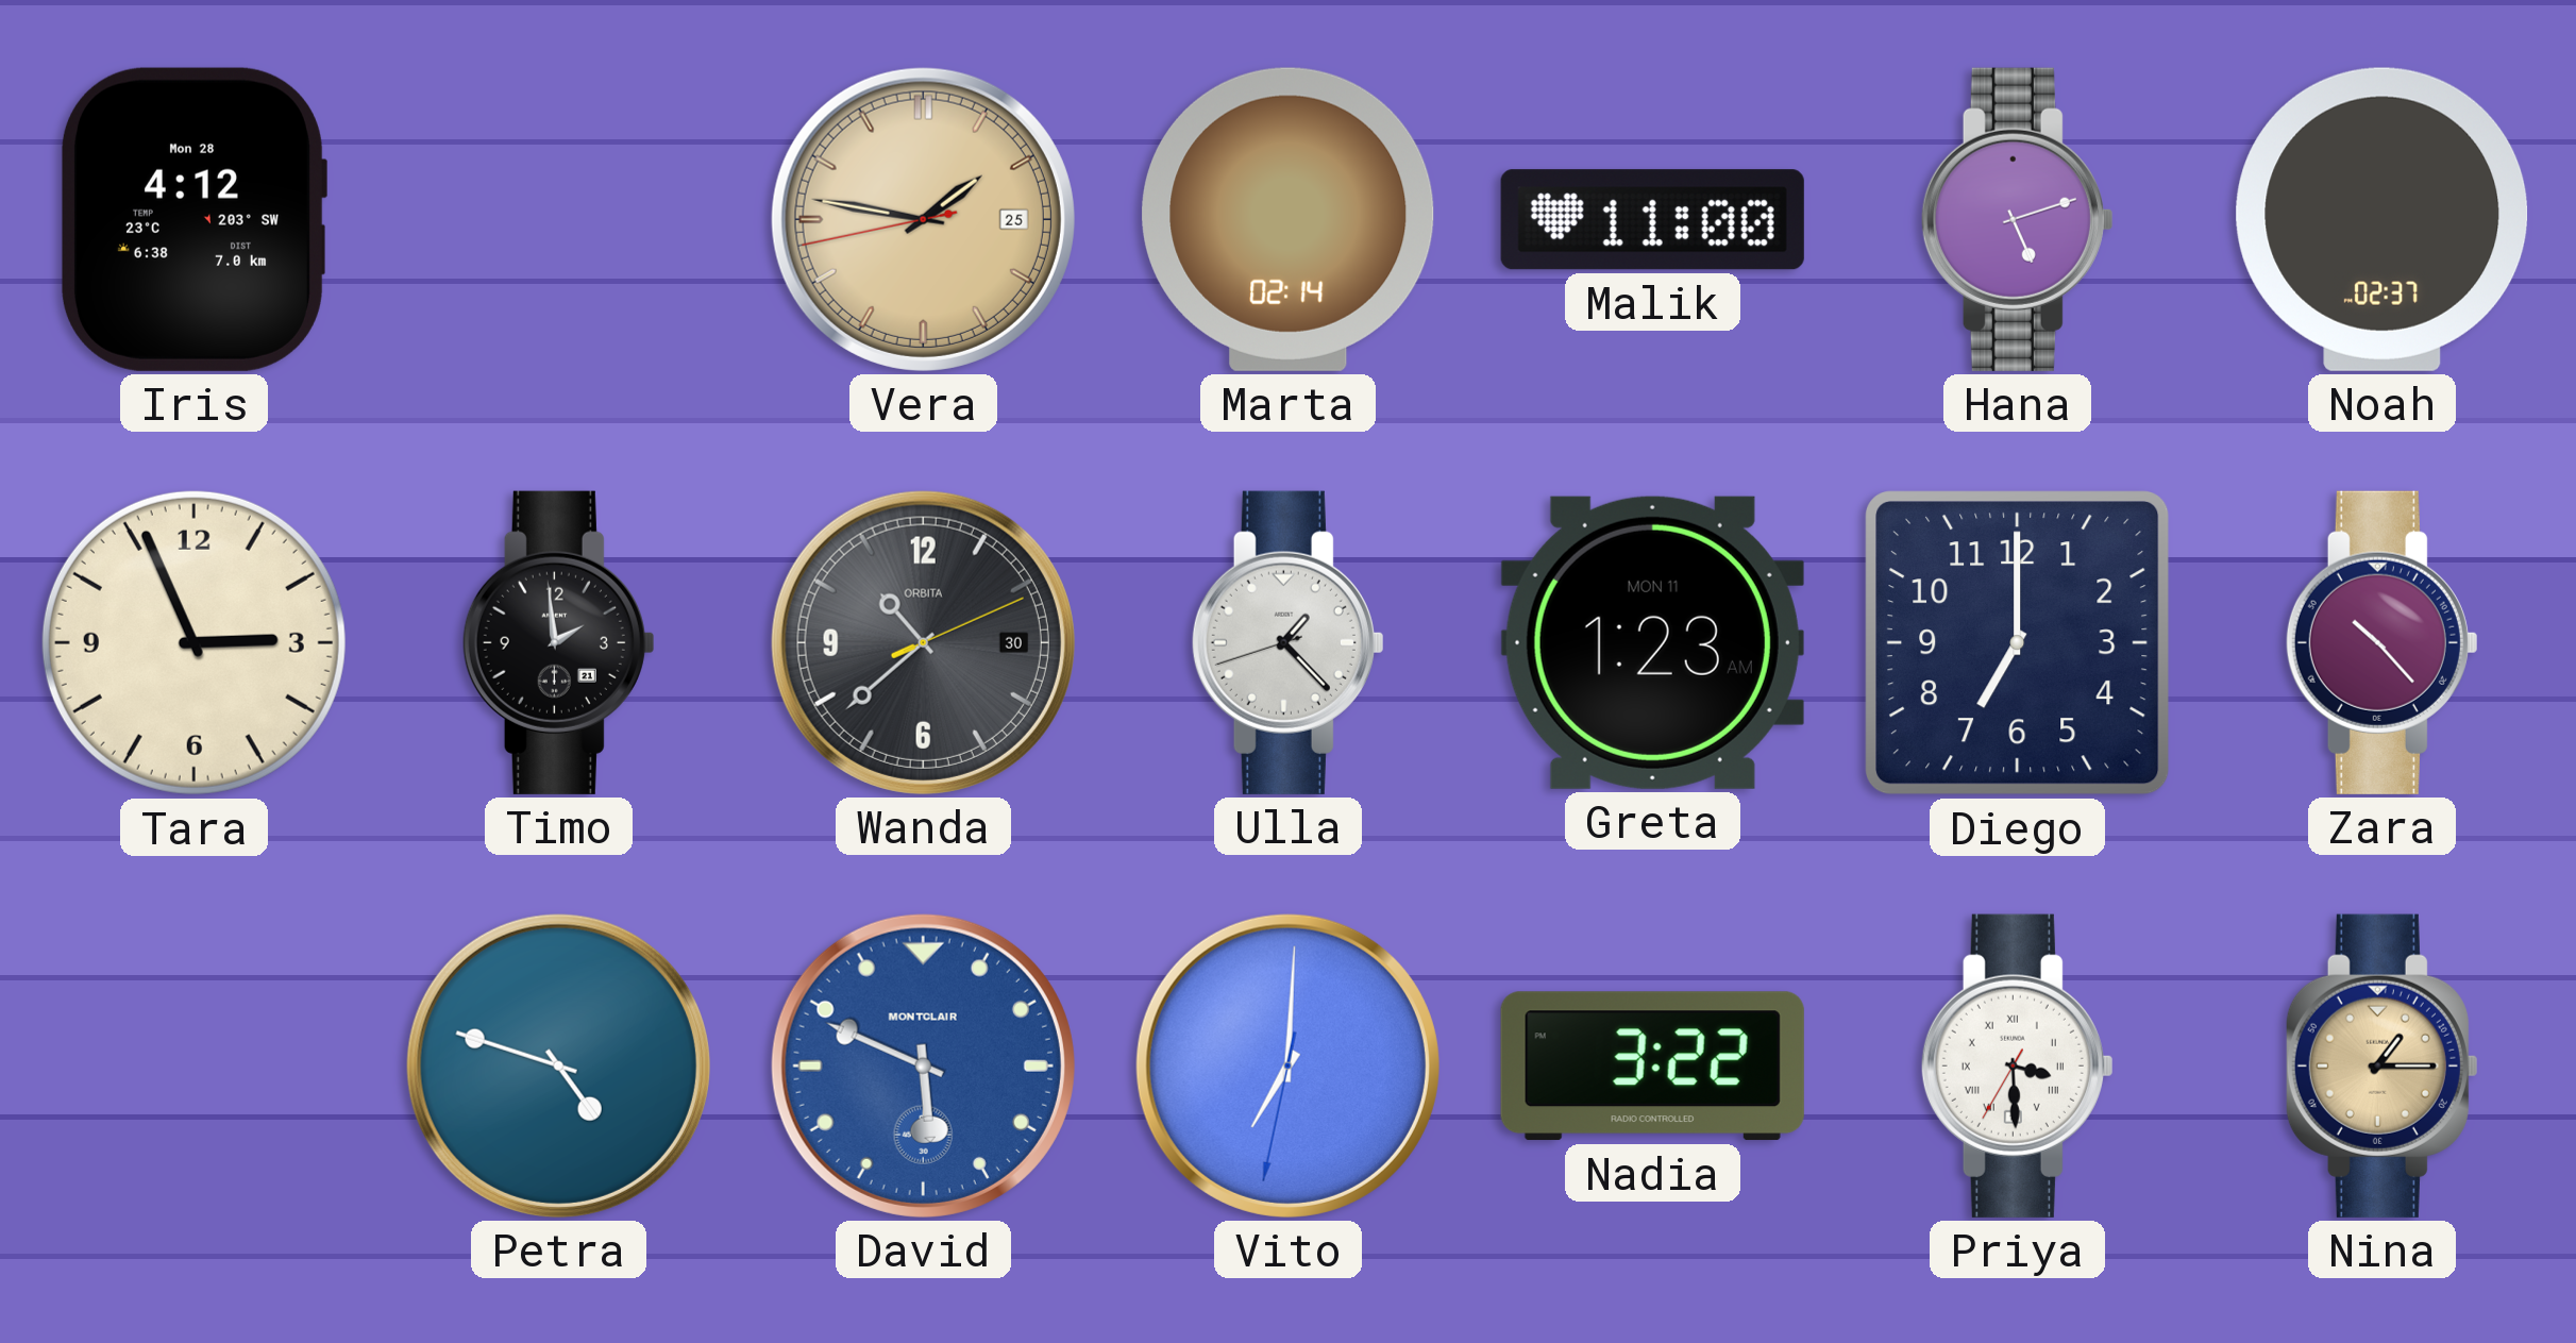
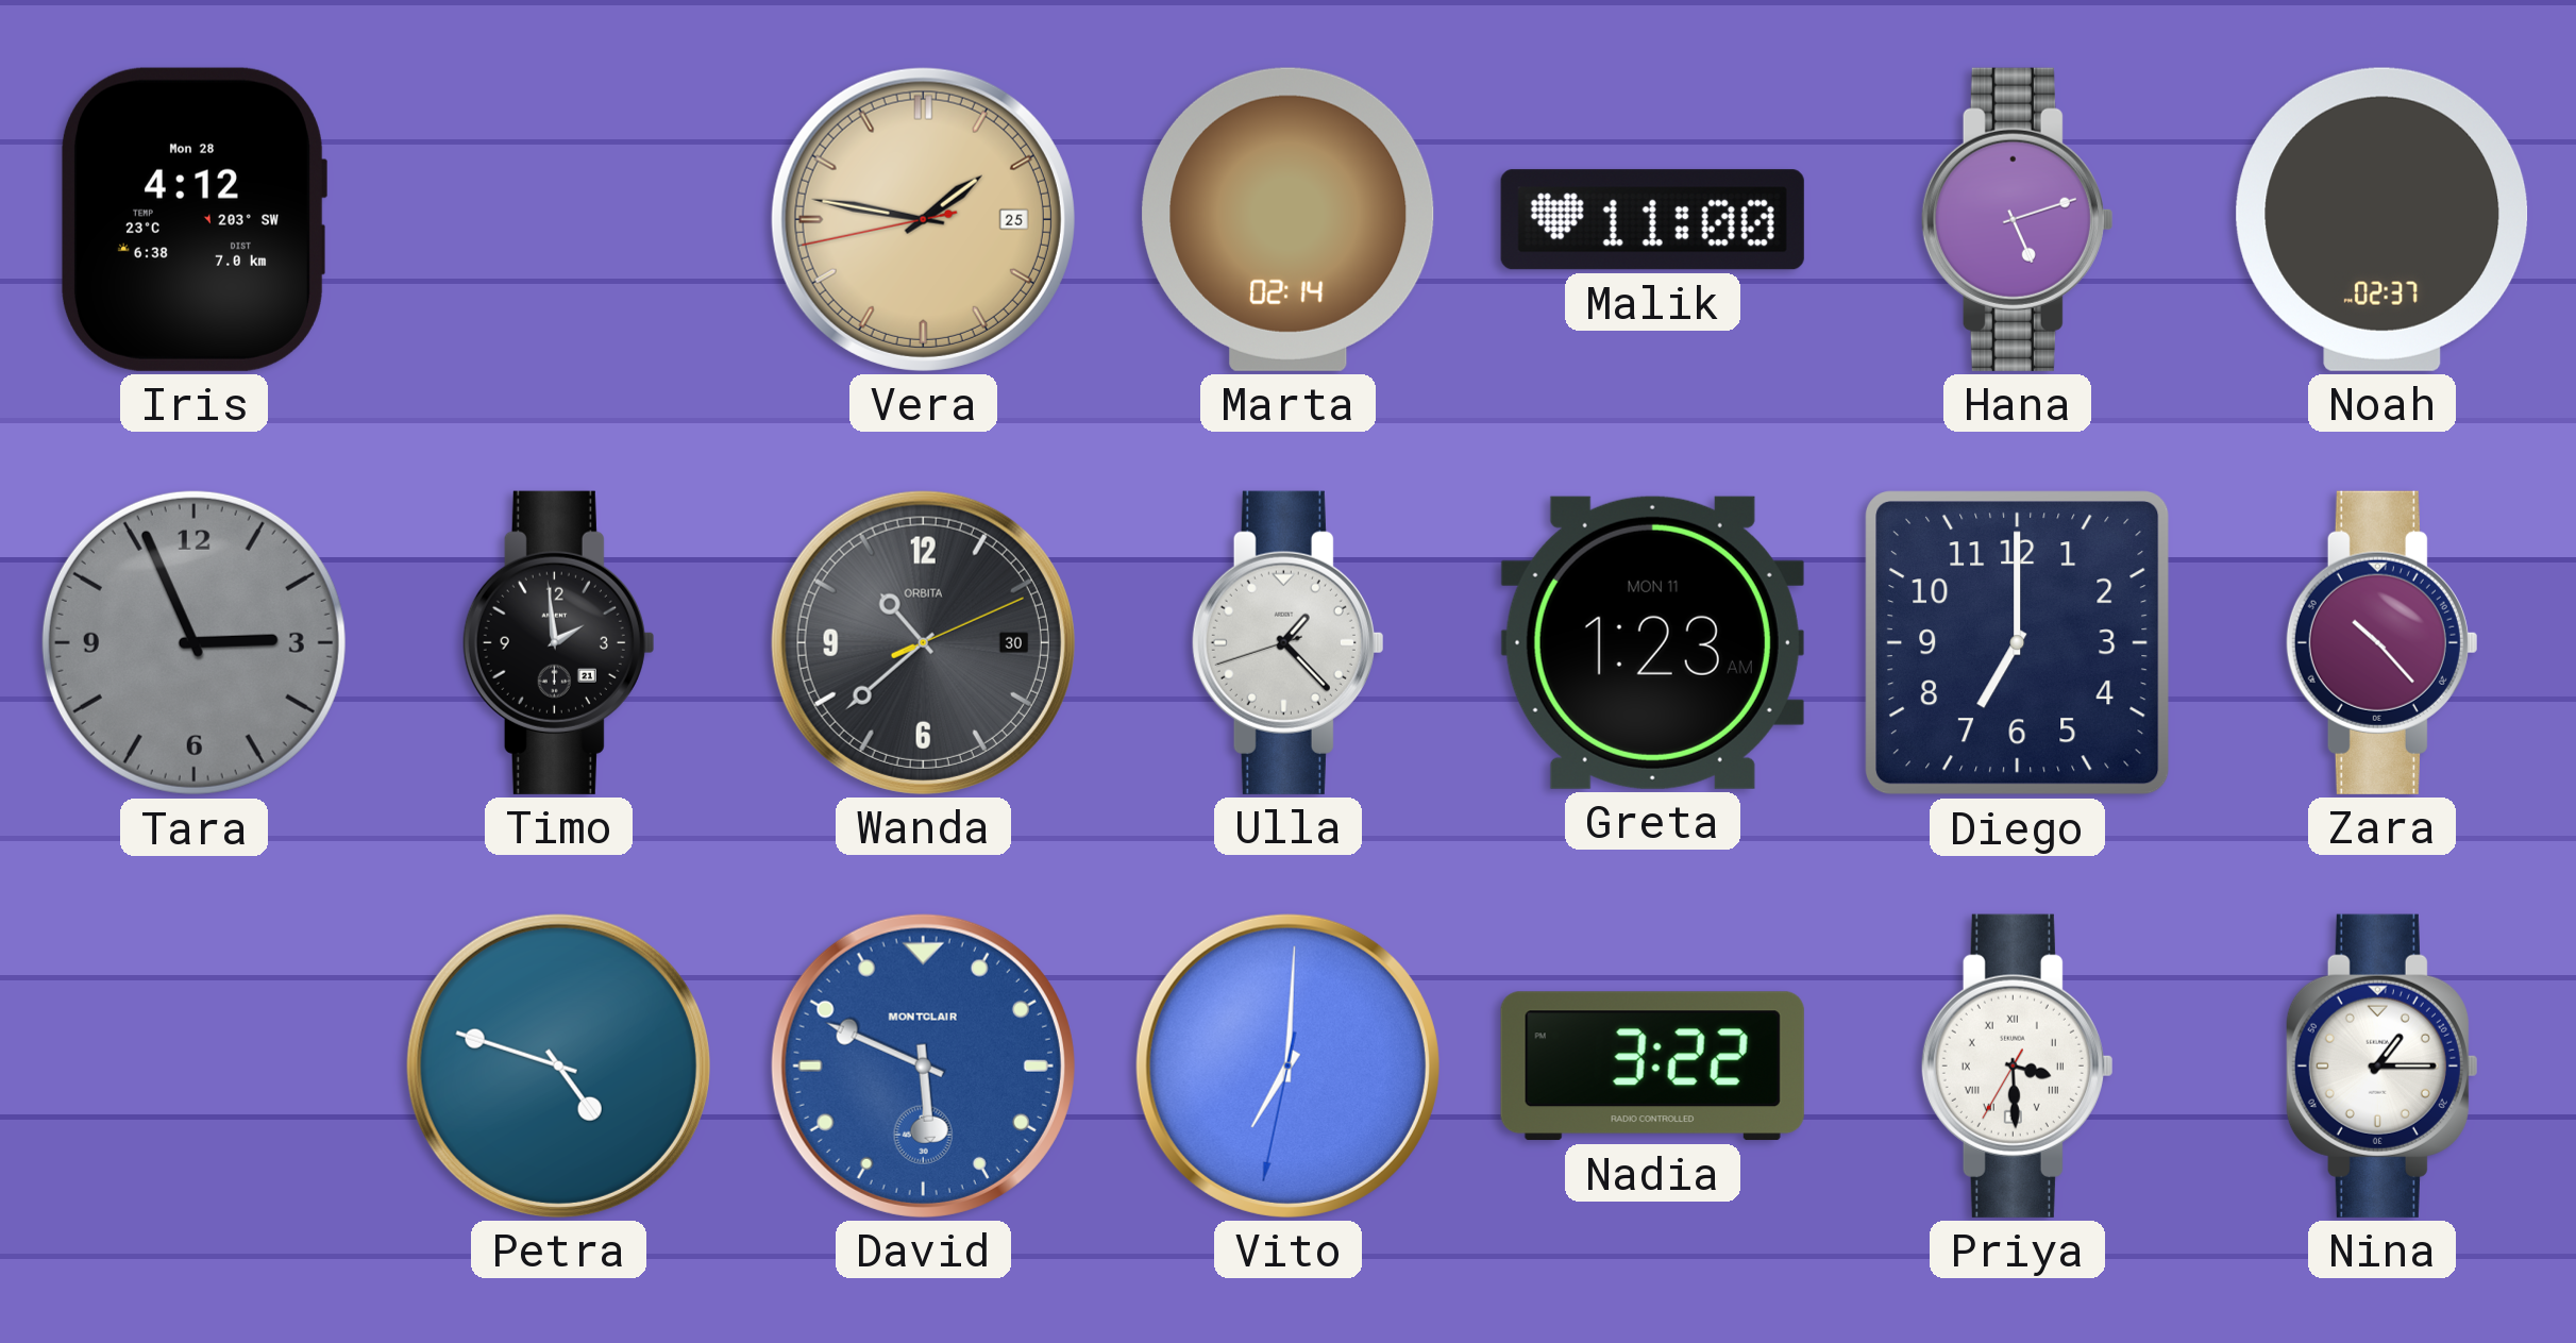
Tara dial: cream -> grey
Nina dial: champagne -> white
